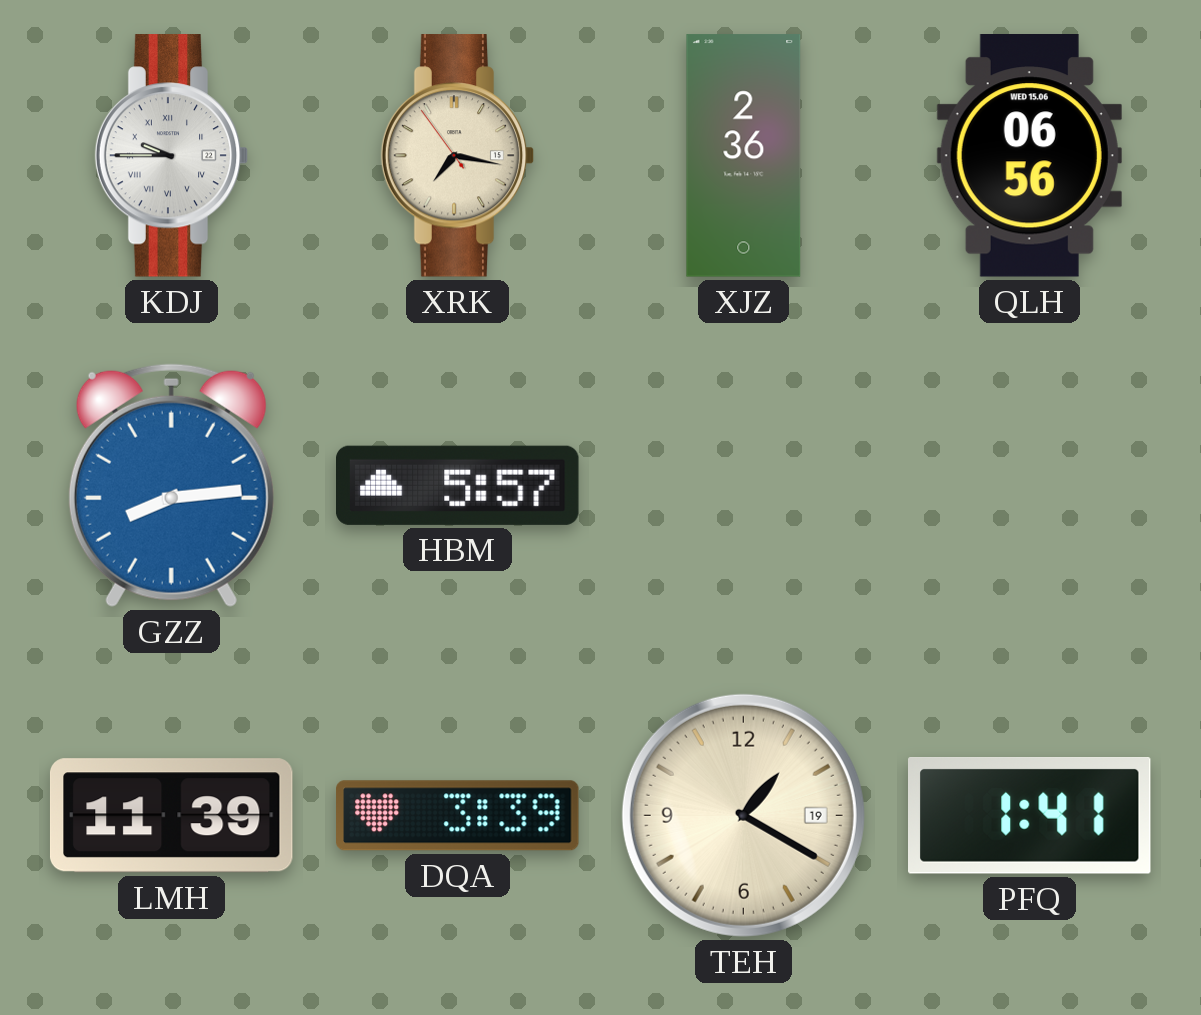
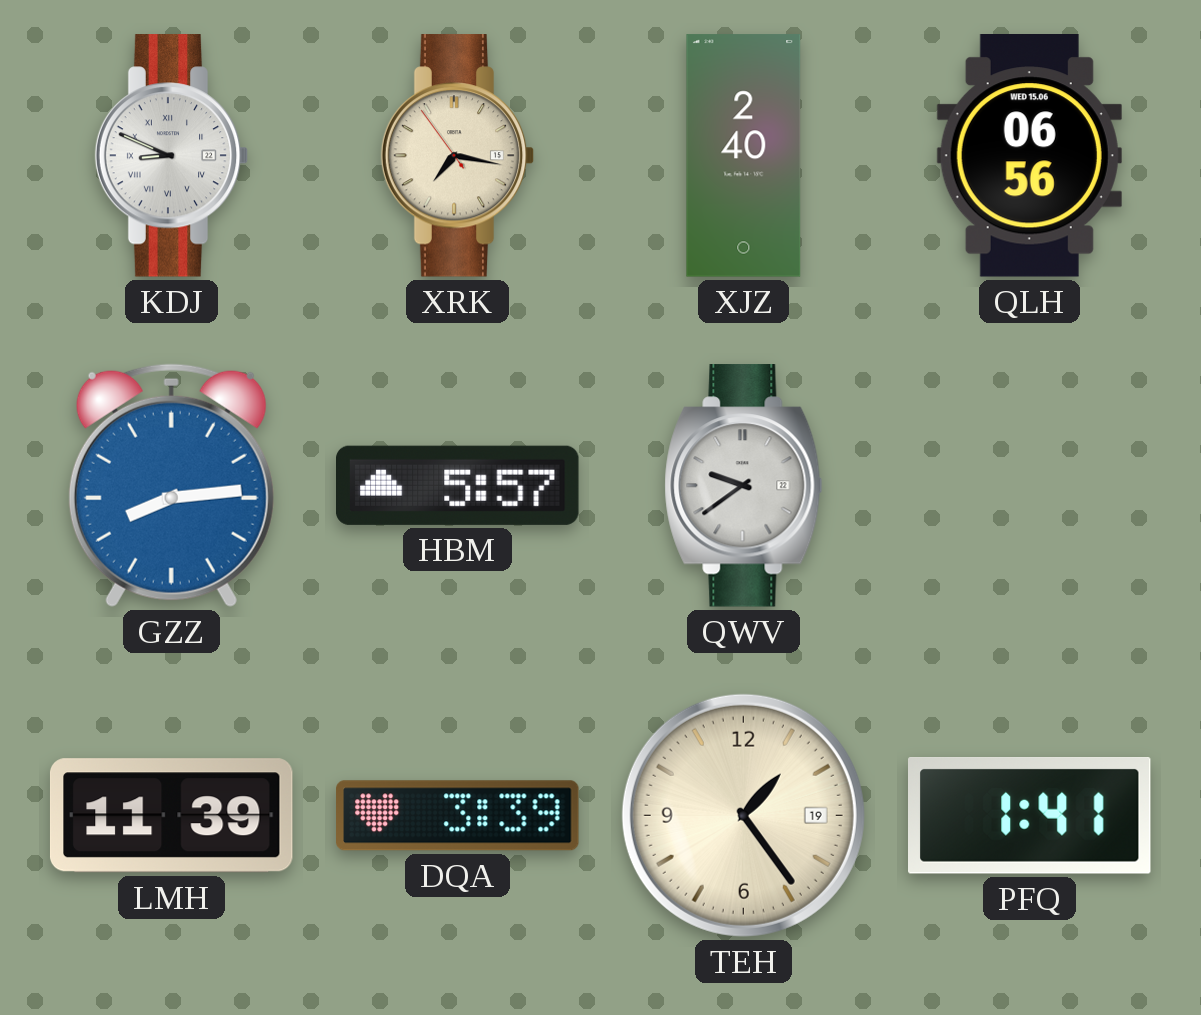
KDJ: 9:45 -> 8:49
XJZ: 2:36 -> 2:40
QWV: none -> 9:39
TEH: 1:20 -> 1:24
